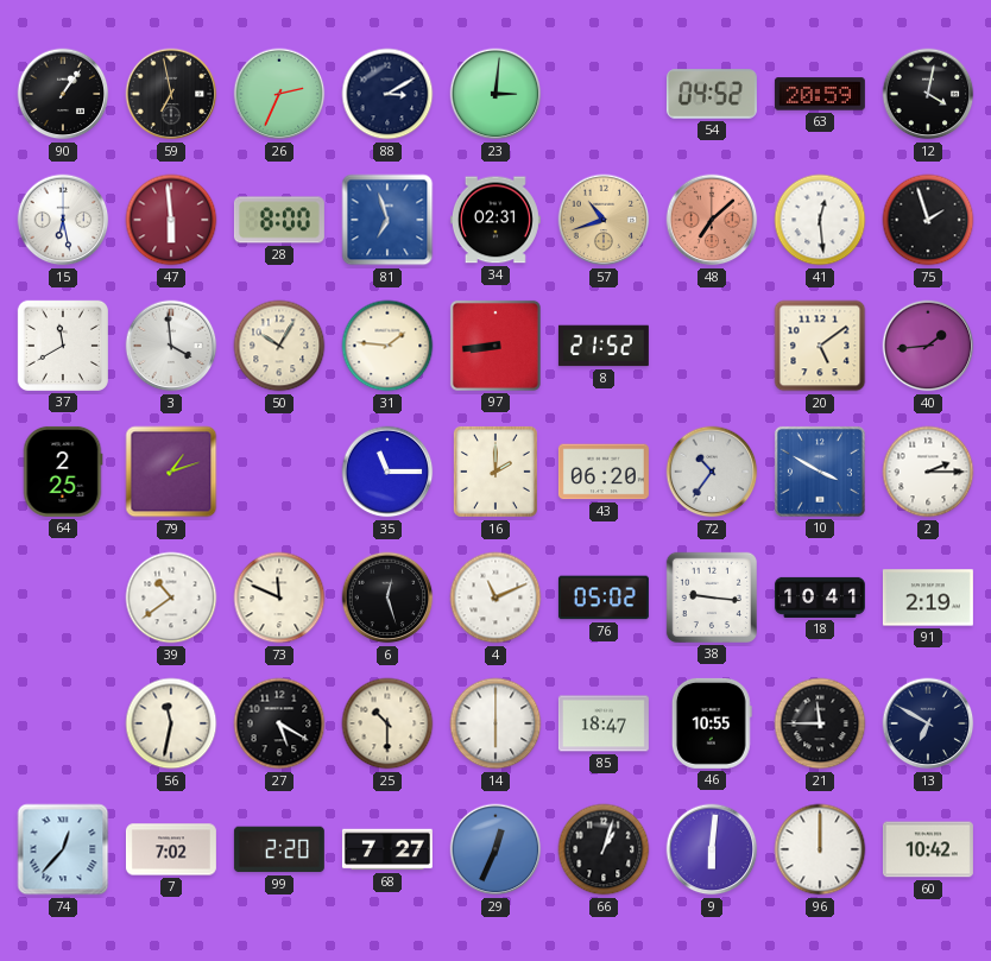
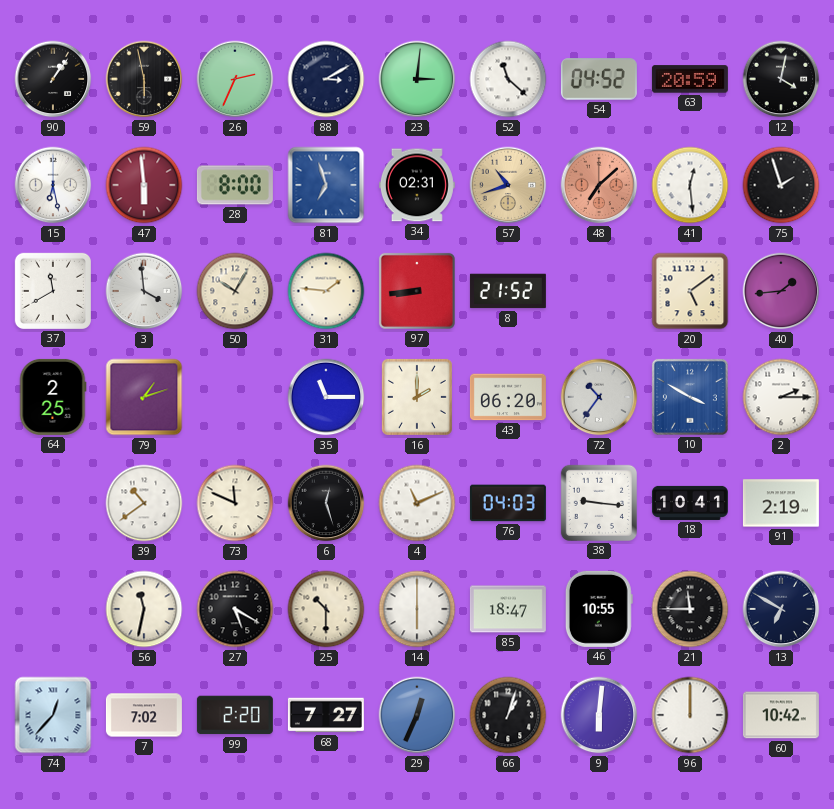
59: 6:58 -> 5:58
52: none -> 11:22
76: 05:02 -> 04:03
